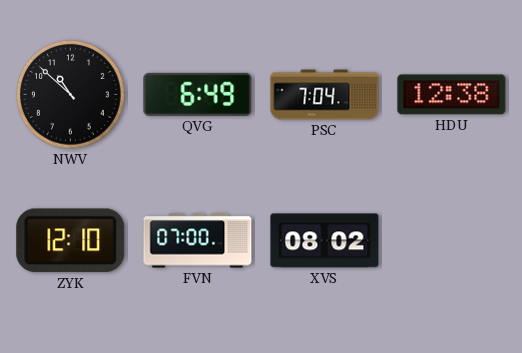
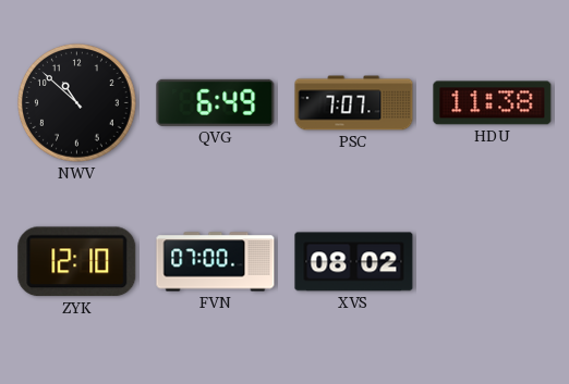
PSC: 7:04 -> 7:07
HDU: 12:38 -> 11:38
